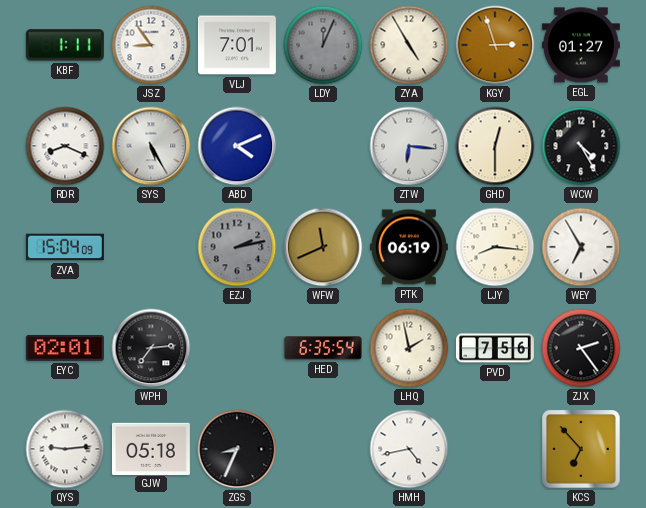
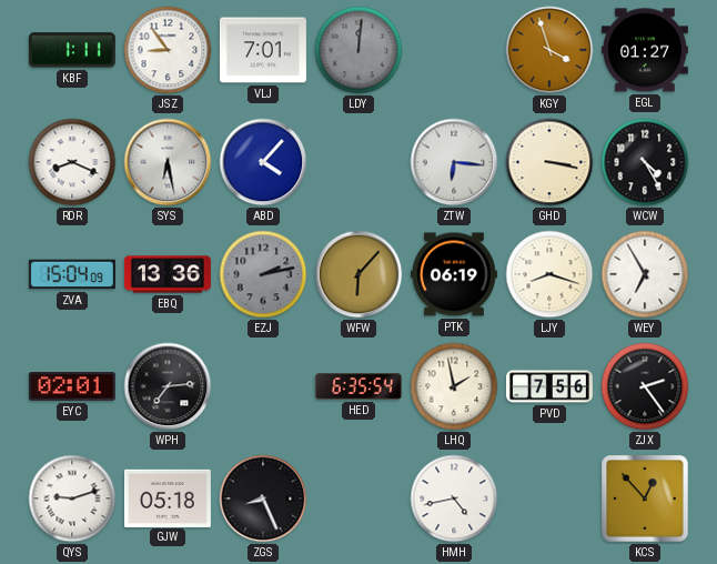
LDY: 12:04 -> 12:01
ZYA: 4:55 -> none
KGY: 2:57 -> 3:57
SYS: 5:25 -> 6:28
ABD: 4:11 -> 4:07
GHD: 12:30 -> 3:17
EBQ: none -> 13:36
WFW: 11:41 -> 6:07
LJY: 8:16 -> 8:18
QYS: 9:14 -> 9:12
ZGS: 8:34 -> 8:26
KCS: 6:53 -> 12:53
